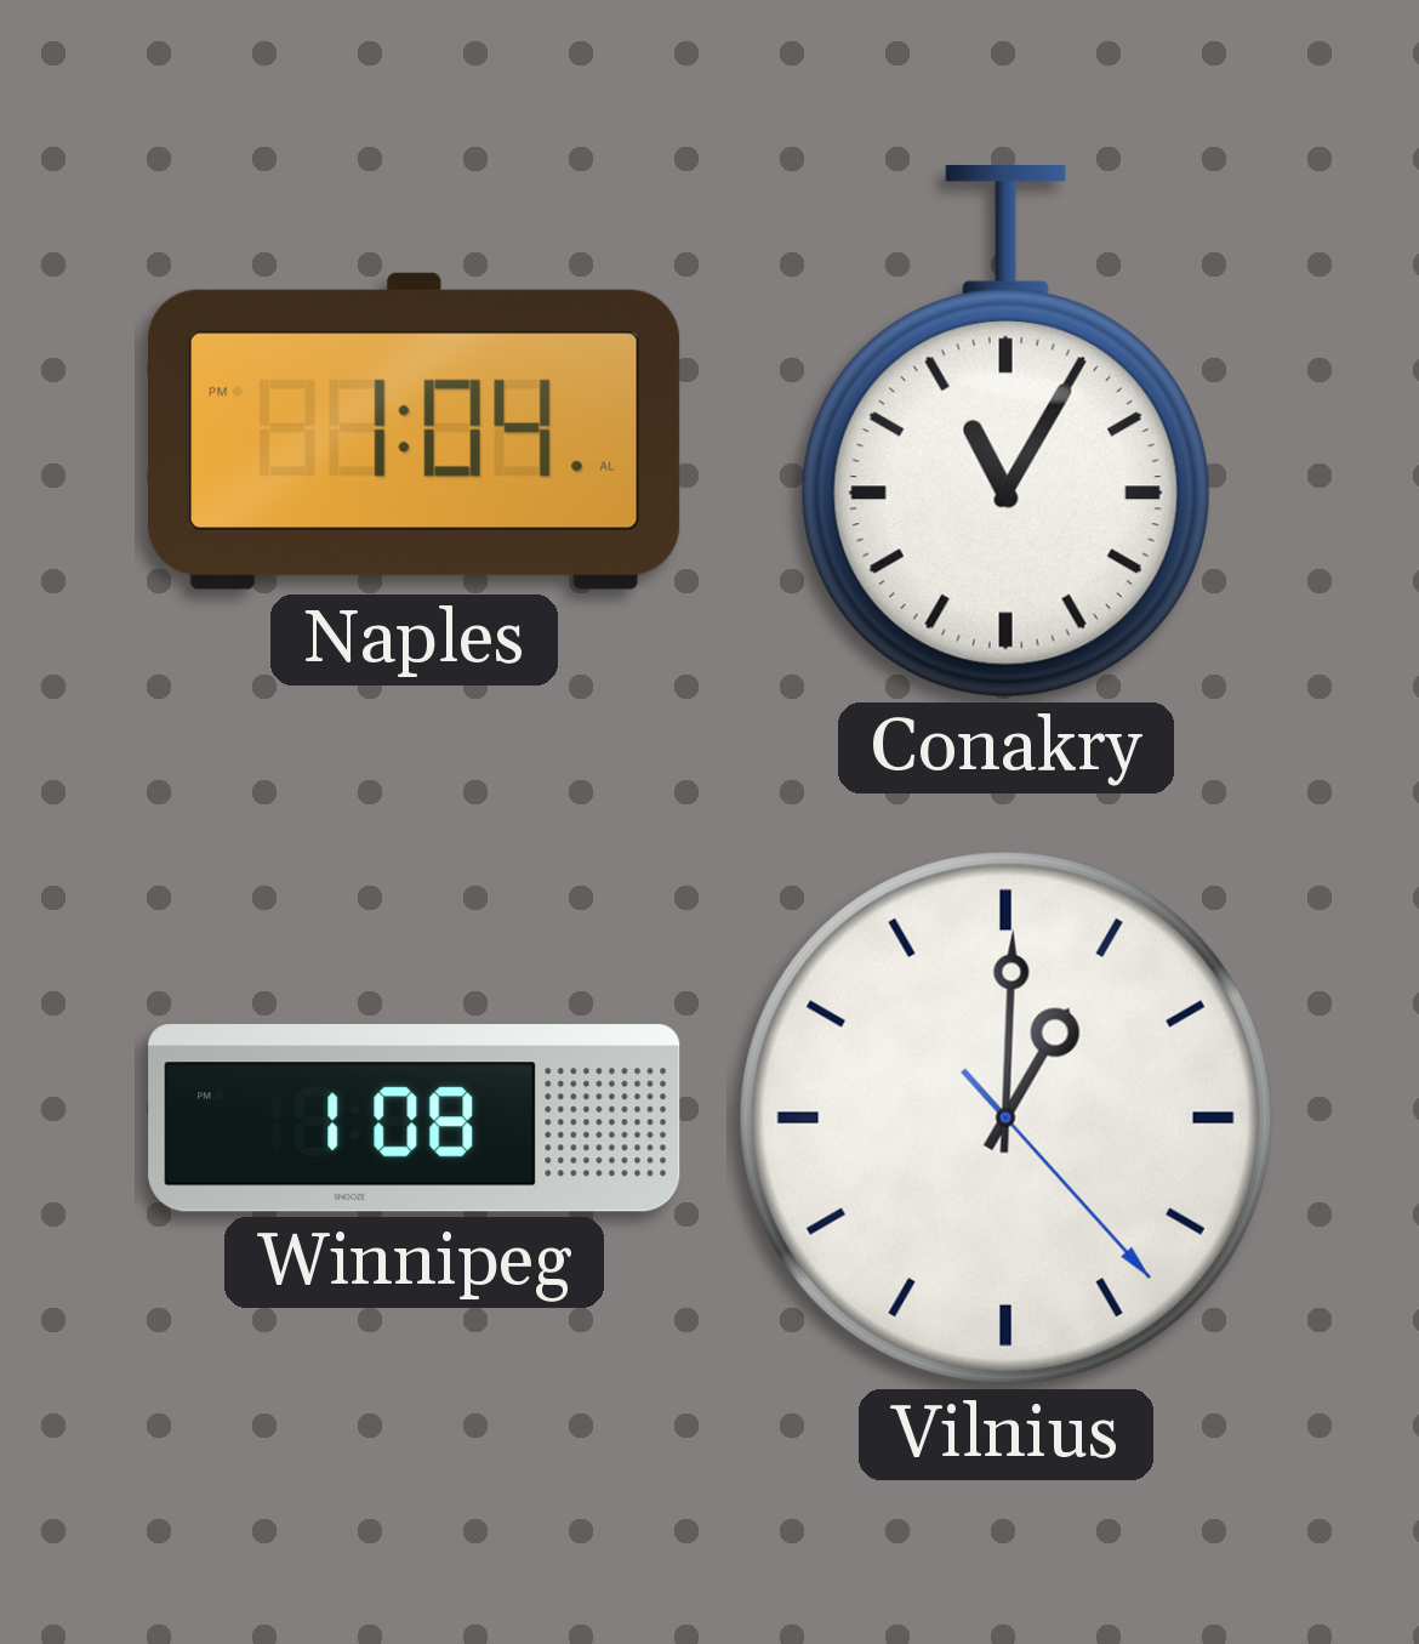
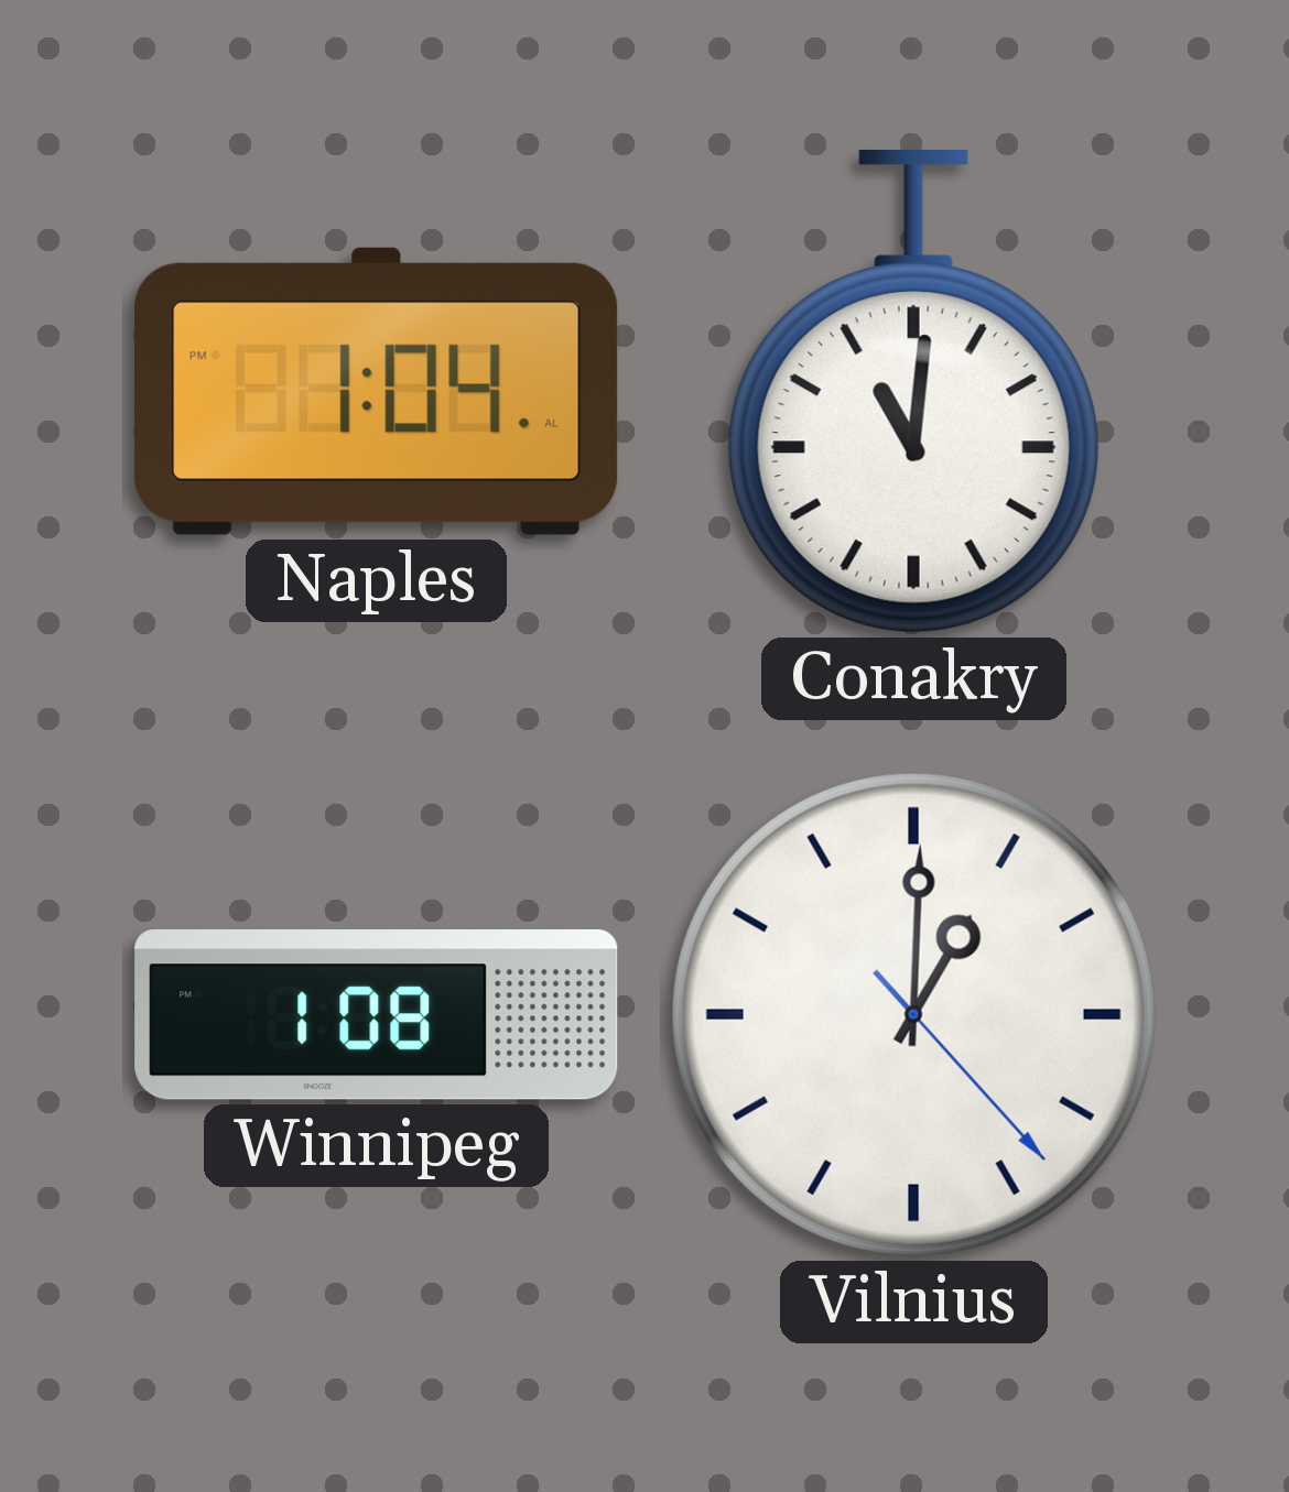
Conakry: 11:05 -> 11:01
